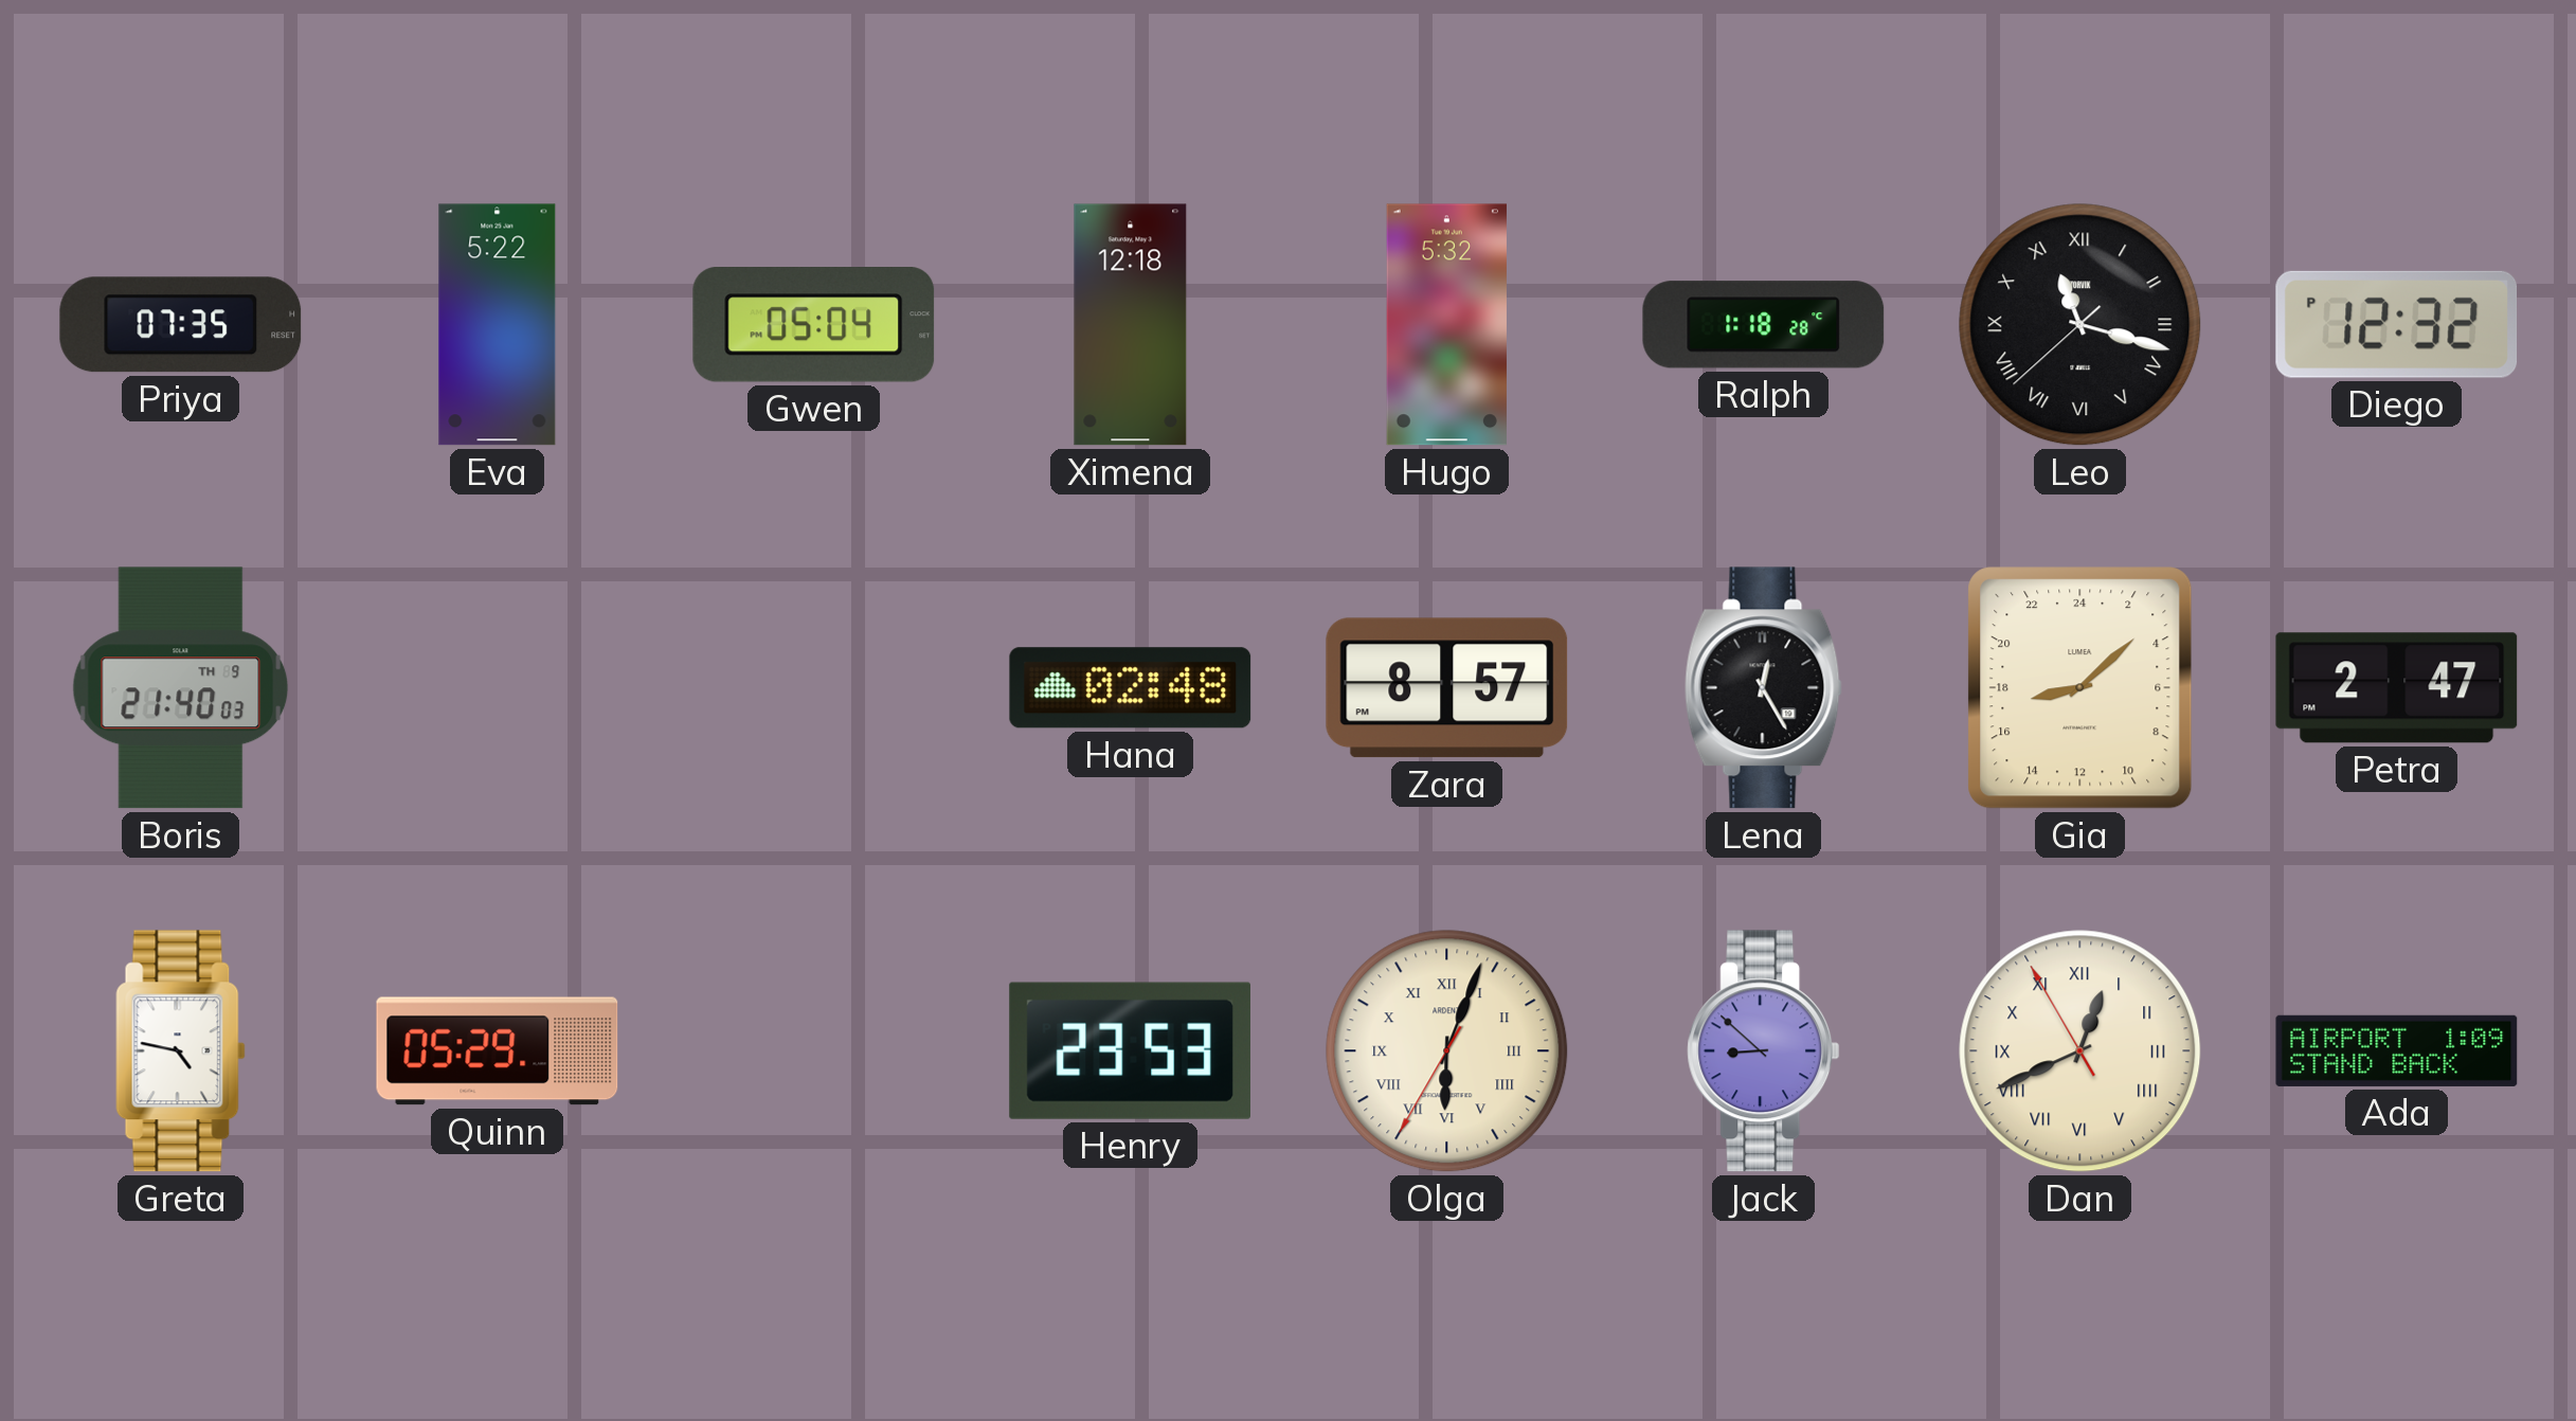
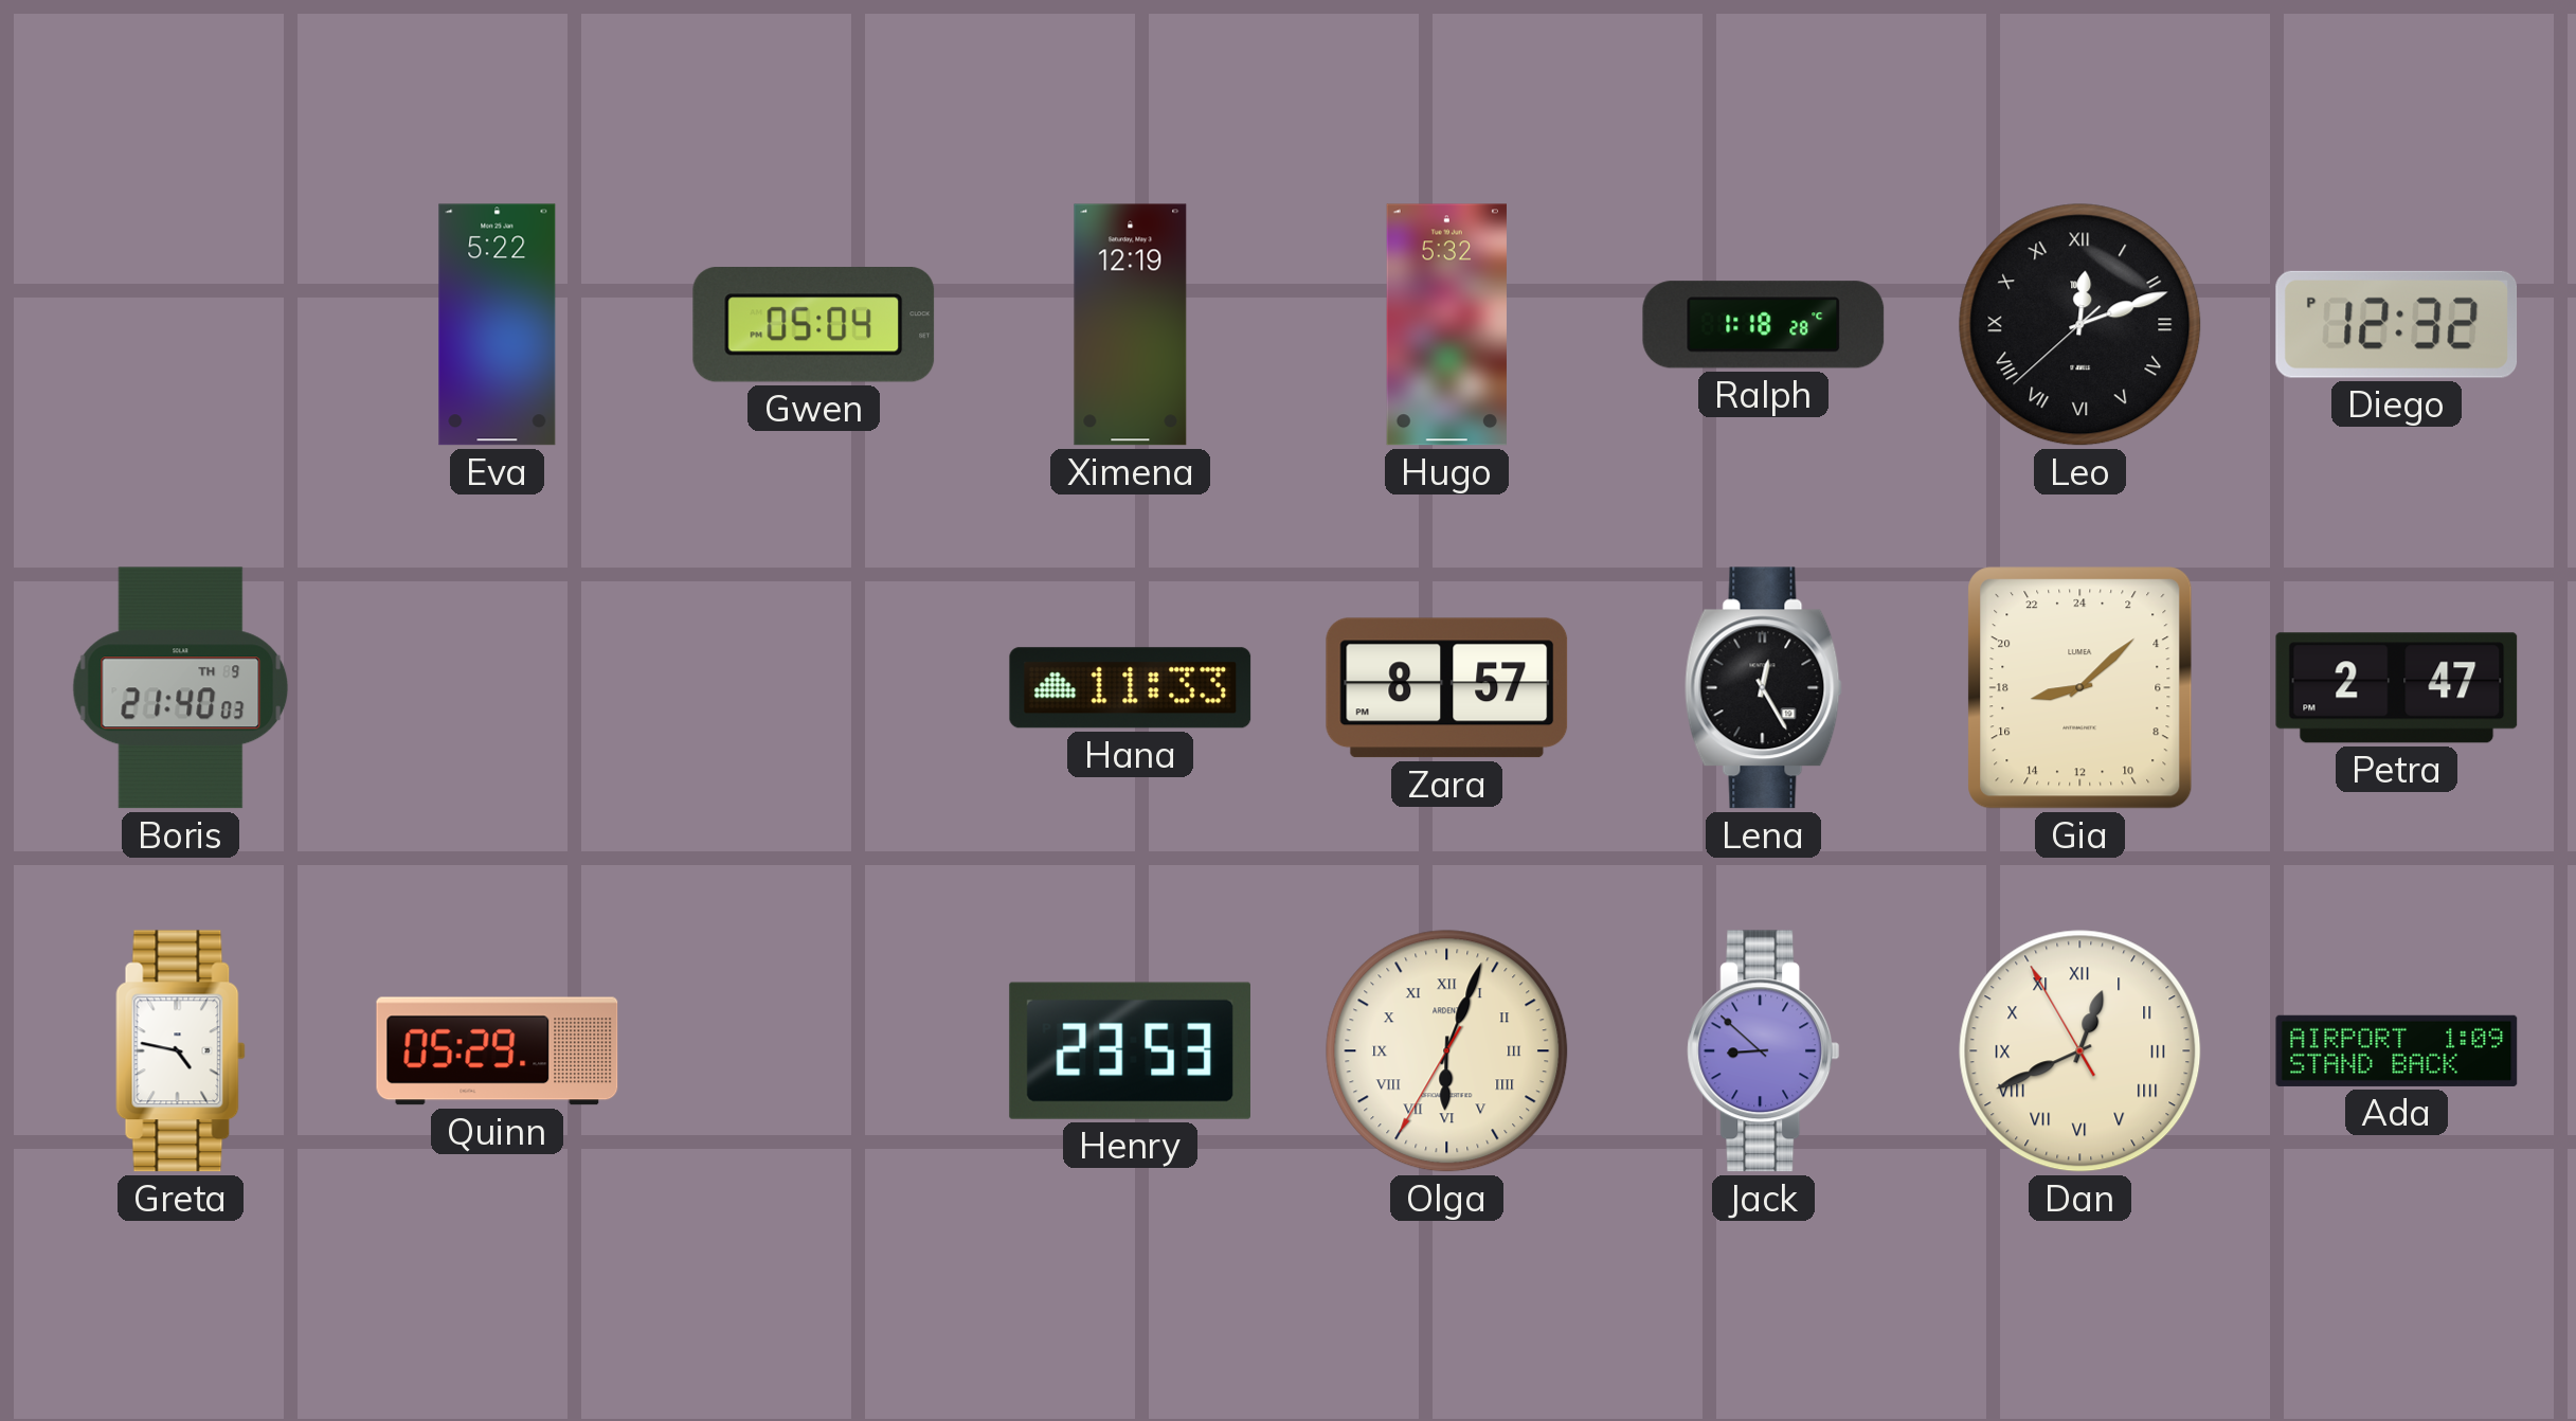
Priya: 07:35 -> none
Ximena: 12:18 -> 12:19
Leo: 11:17 -> 12:11
Hana: 02:48 -> 11:33
